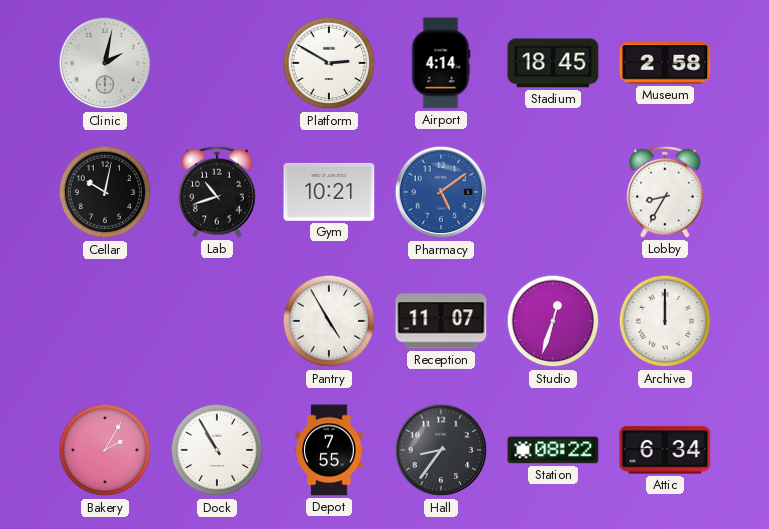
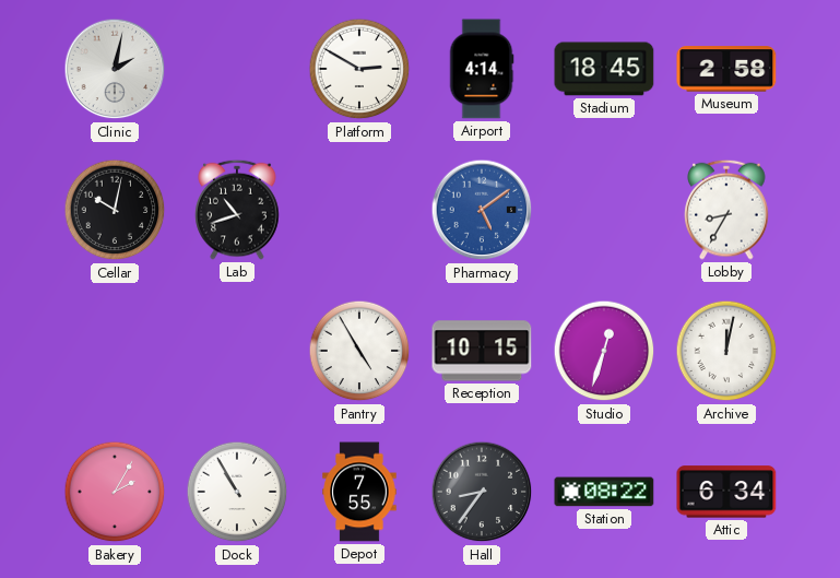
Gym: 10:21 -> none
Reception: 11:07 -> 10:15
Archive: 12:00 -> 12:02
